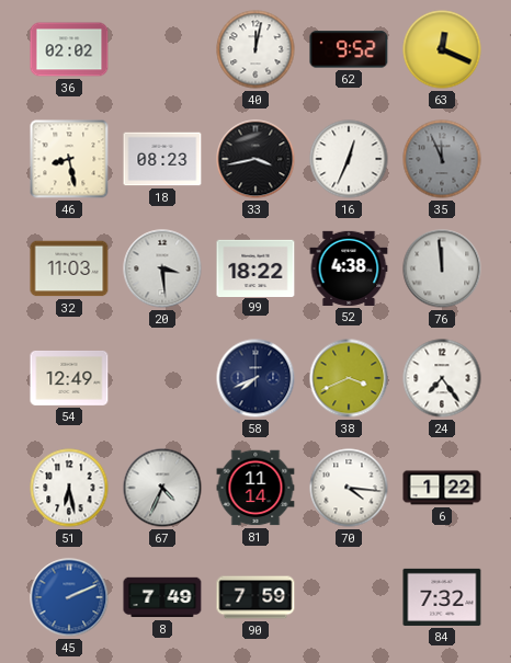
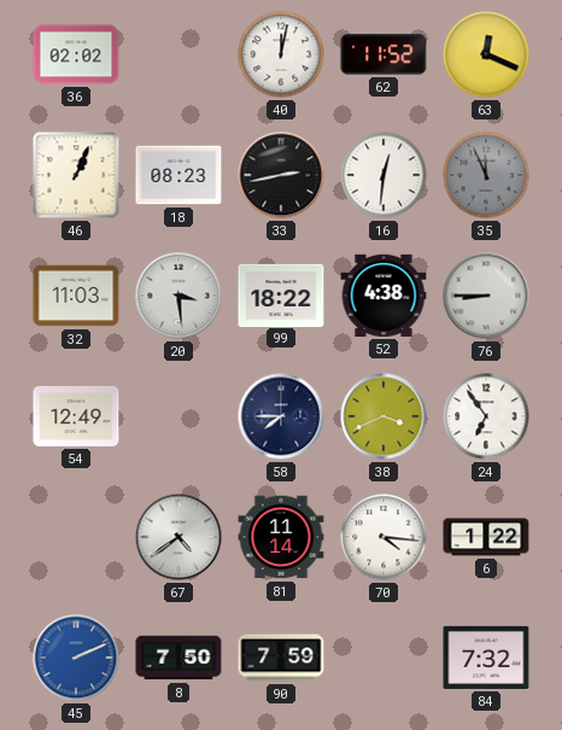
62: 9:52 -> 11:52
46: 8:28 -> 1:04
33: 3:43 -> 2:43
16: 12:34 -> 12:31
76: 11:59 -> 8:45
58: 7:41 -> 7:45
24: 7:24 -> 6:54
51: 6:28 -> none
67: 4:34 -> 4:39
8: 7:49 -> 7:50
